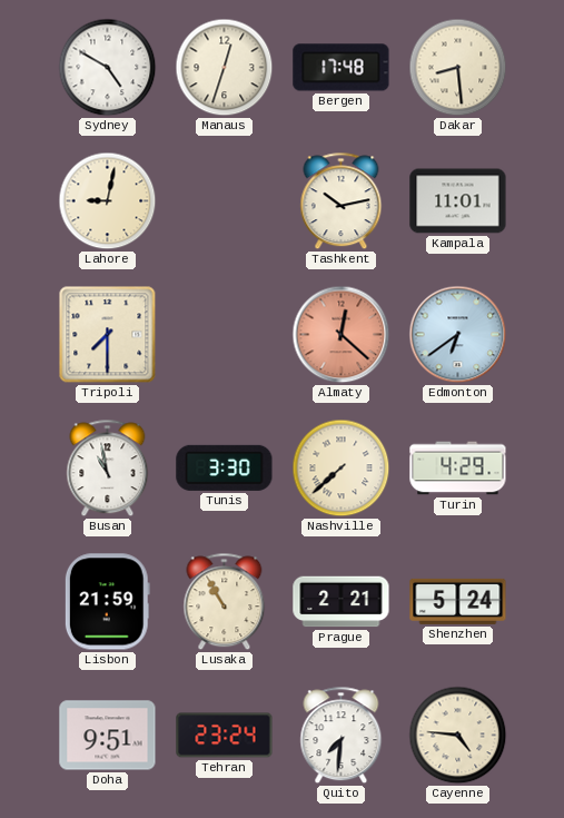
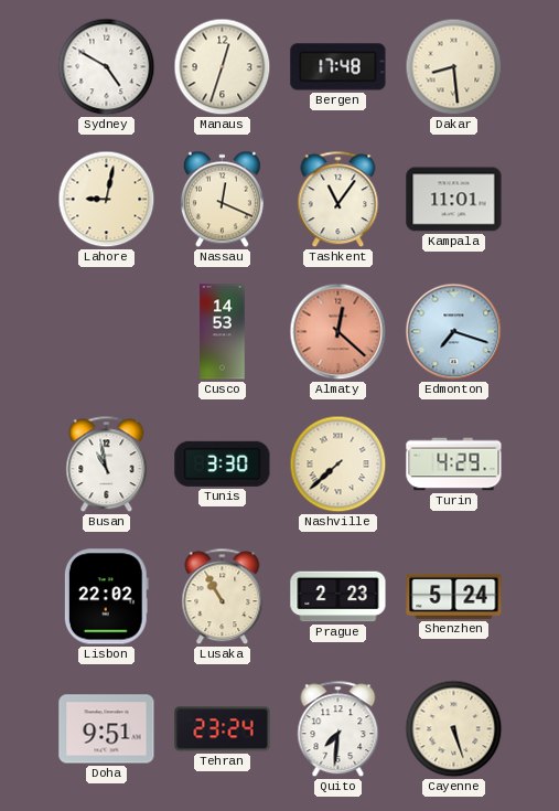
Nassau: none -> 12:19
Tashkent: 10:13 -> 11:06
Tripoli: 7:30 -> none
Cusco: none -> 14:53
Edmonton: 6:39 -> 7:18
Lisbon: 21:59 -> 22:02
Prague: 2:21 -> 2:23
Cayenne: 4:46 -> 5:27
